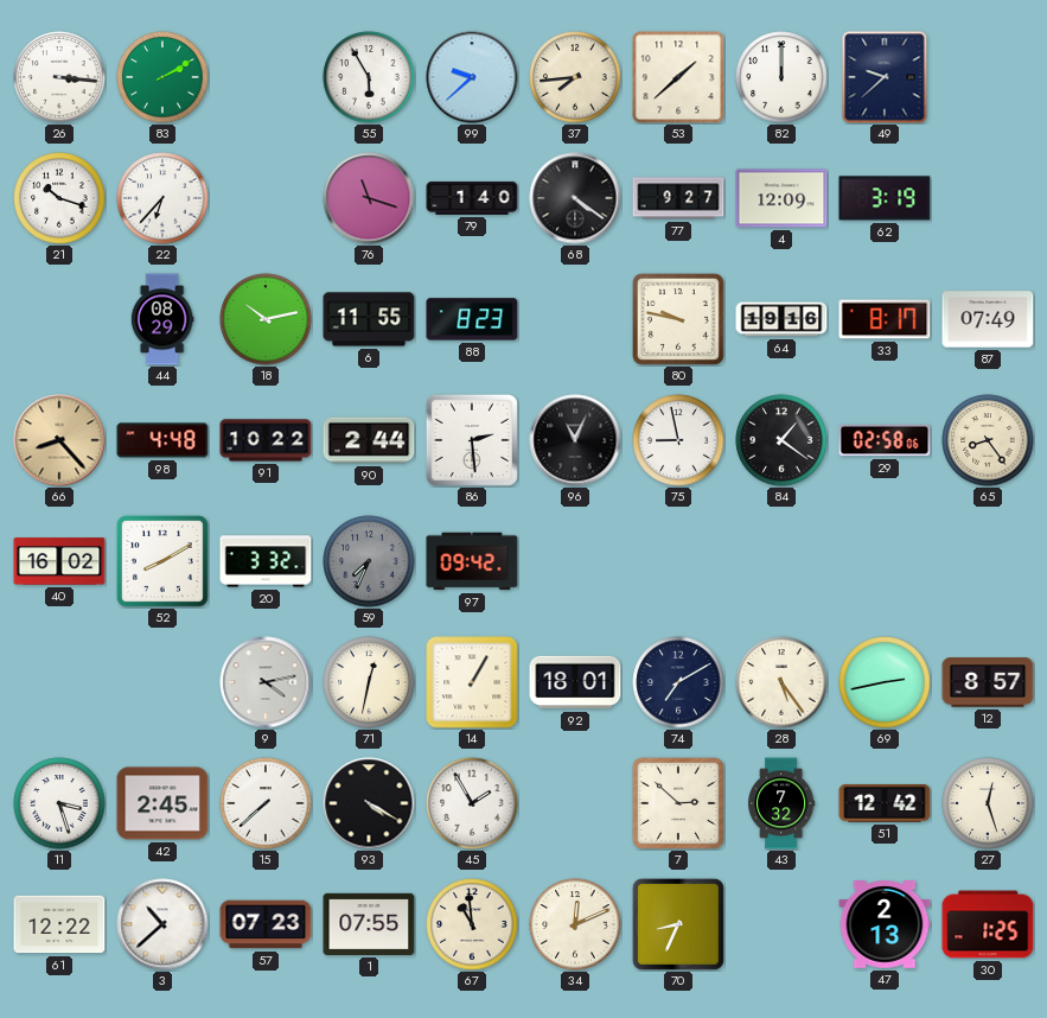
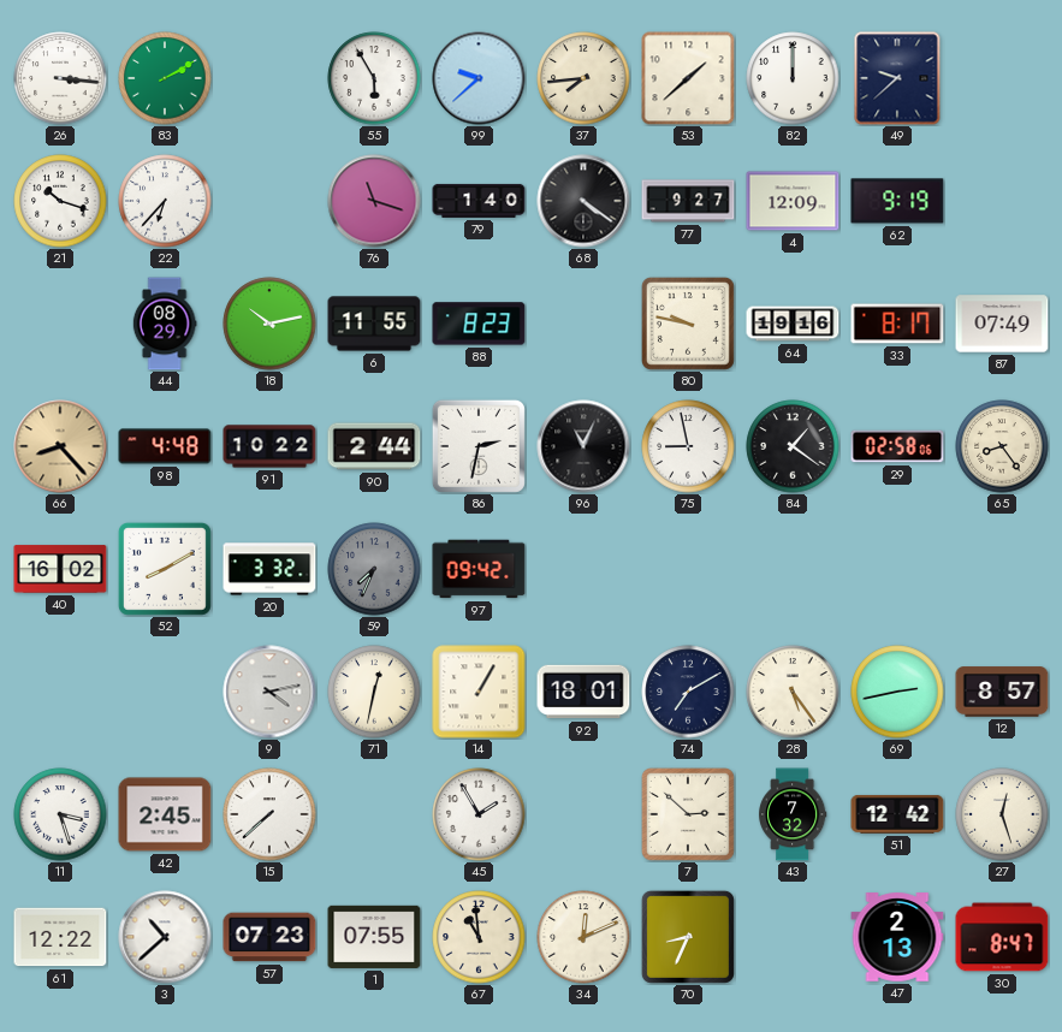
62: 3:19 -> 9:19
86: 2:29 -> 2:32
93: 4:20 -> none
30: 1:25 -> 8:47
